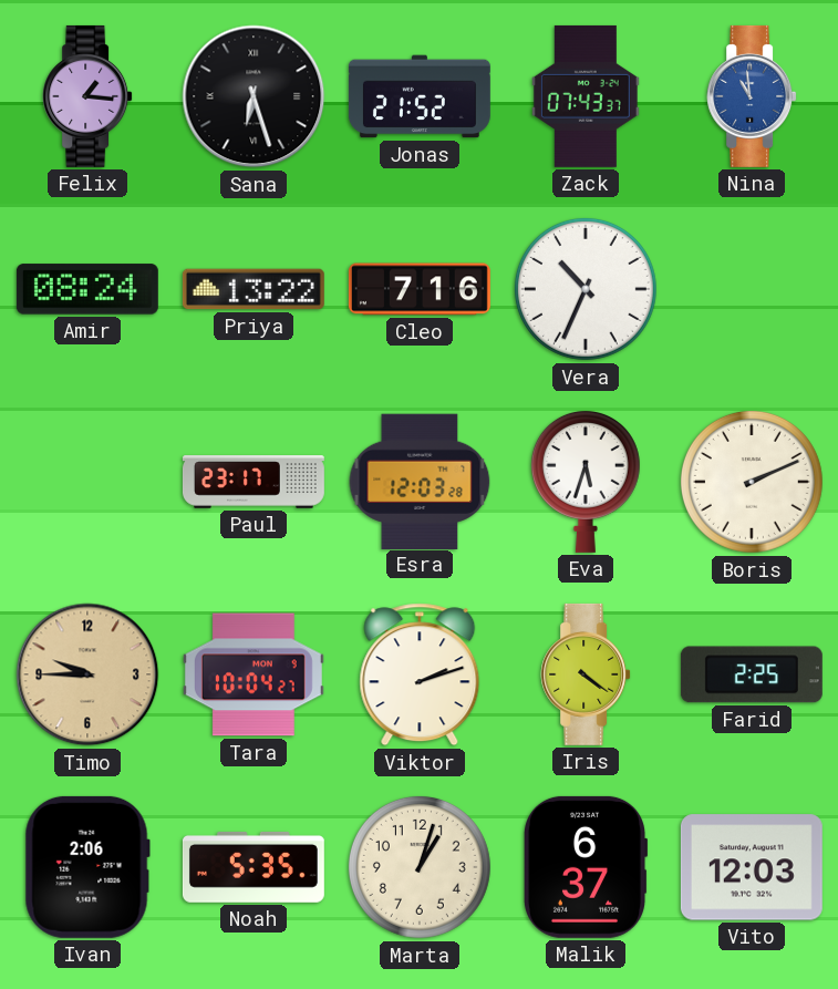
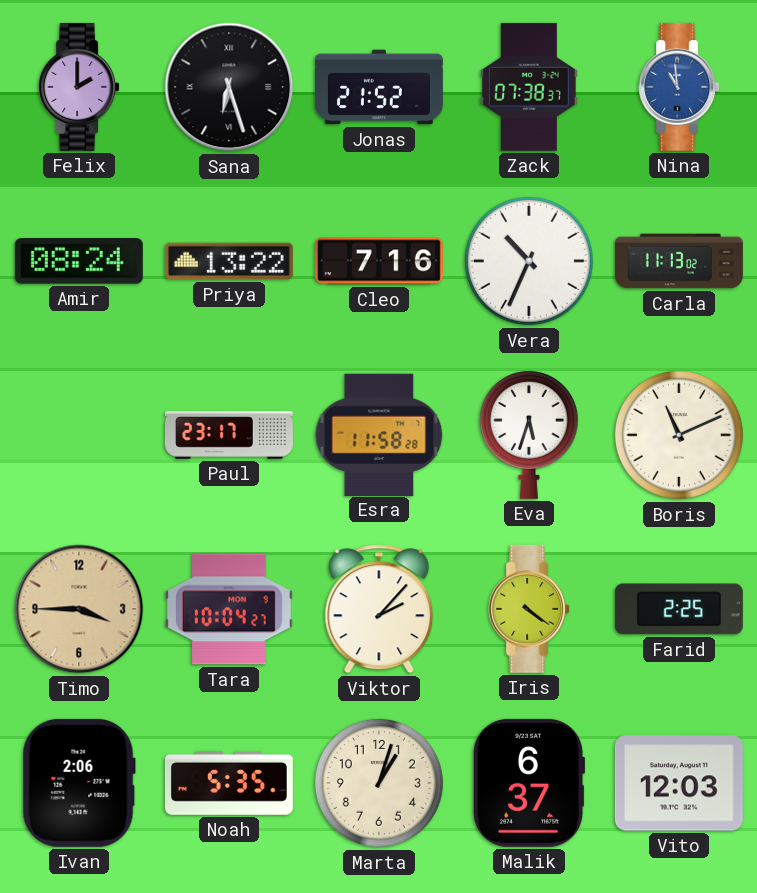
Felix: 1:16 -> 2:00
Zack: 07:43 -> 07:38
Carla: none -> 11:13
Esra: 12:03 -> 11:58
Boris: 2:11 -> 11:11
Timo: 9:45 -> 3:45
Viktor: 2:12 -> 2:07
